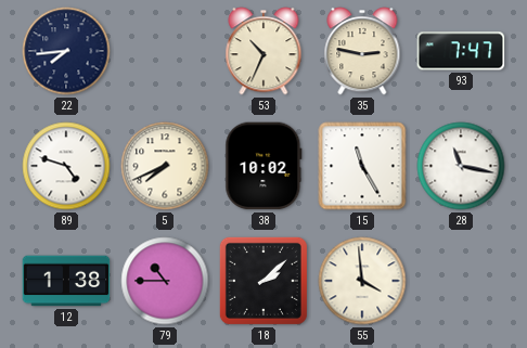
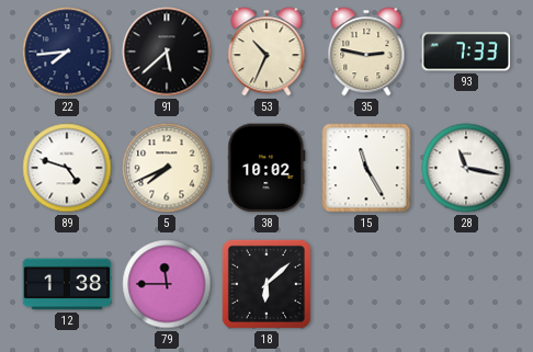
91: none -> 5:38
93: 7:47 -> 7:33
79: 10:45 -> 11:45
18: 2:08 -> 6:08
55: 3:59 -> none
